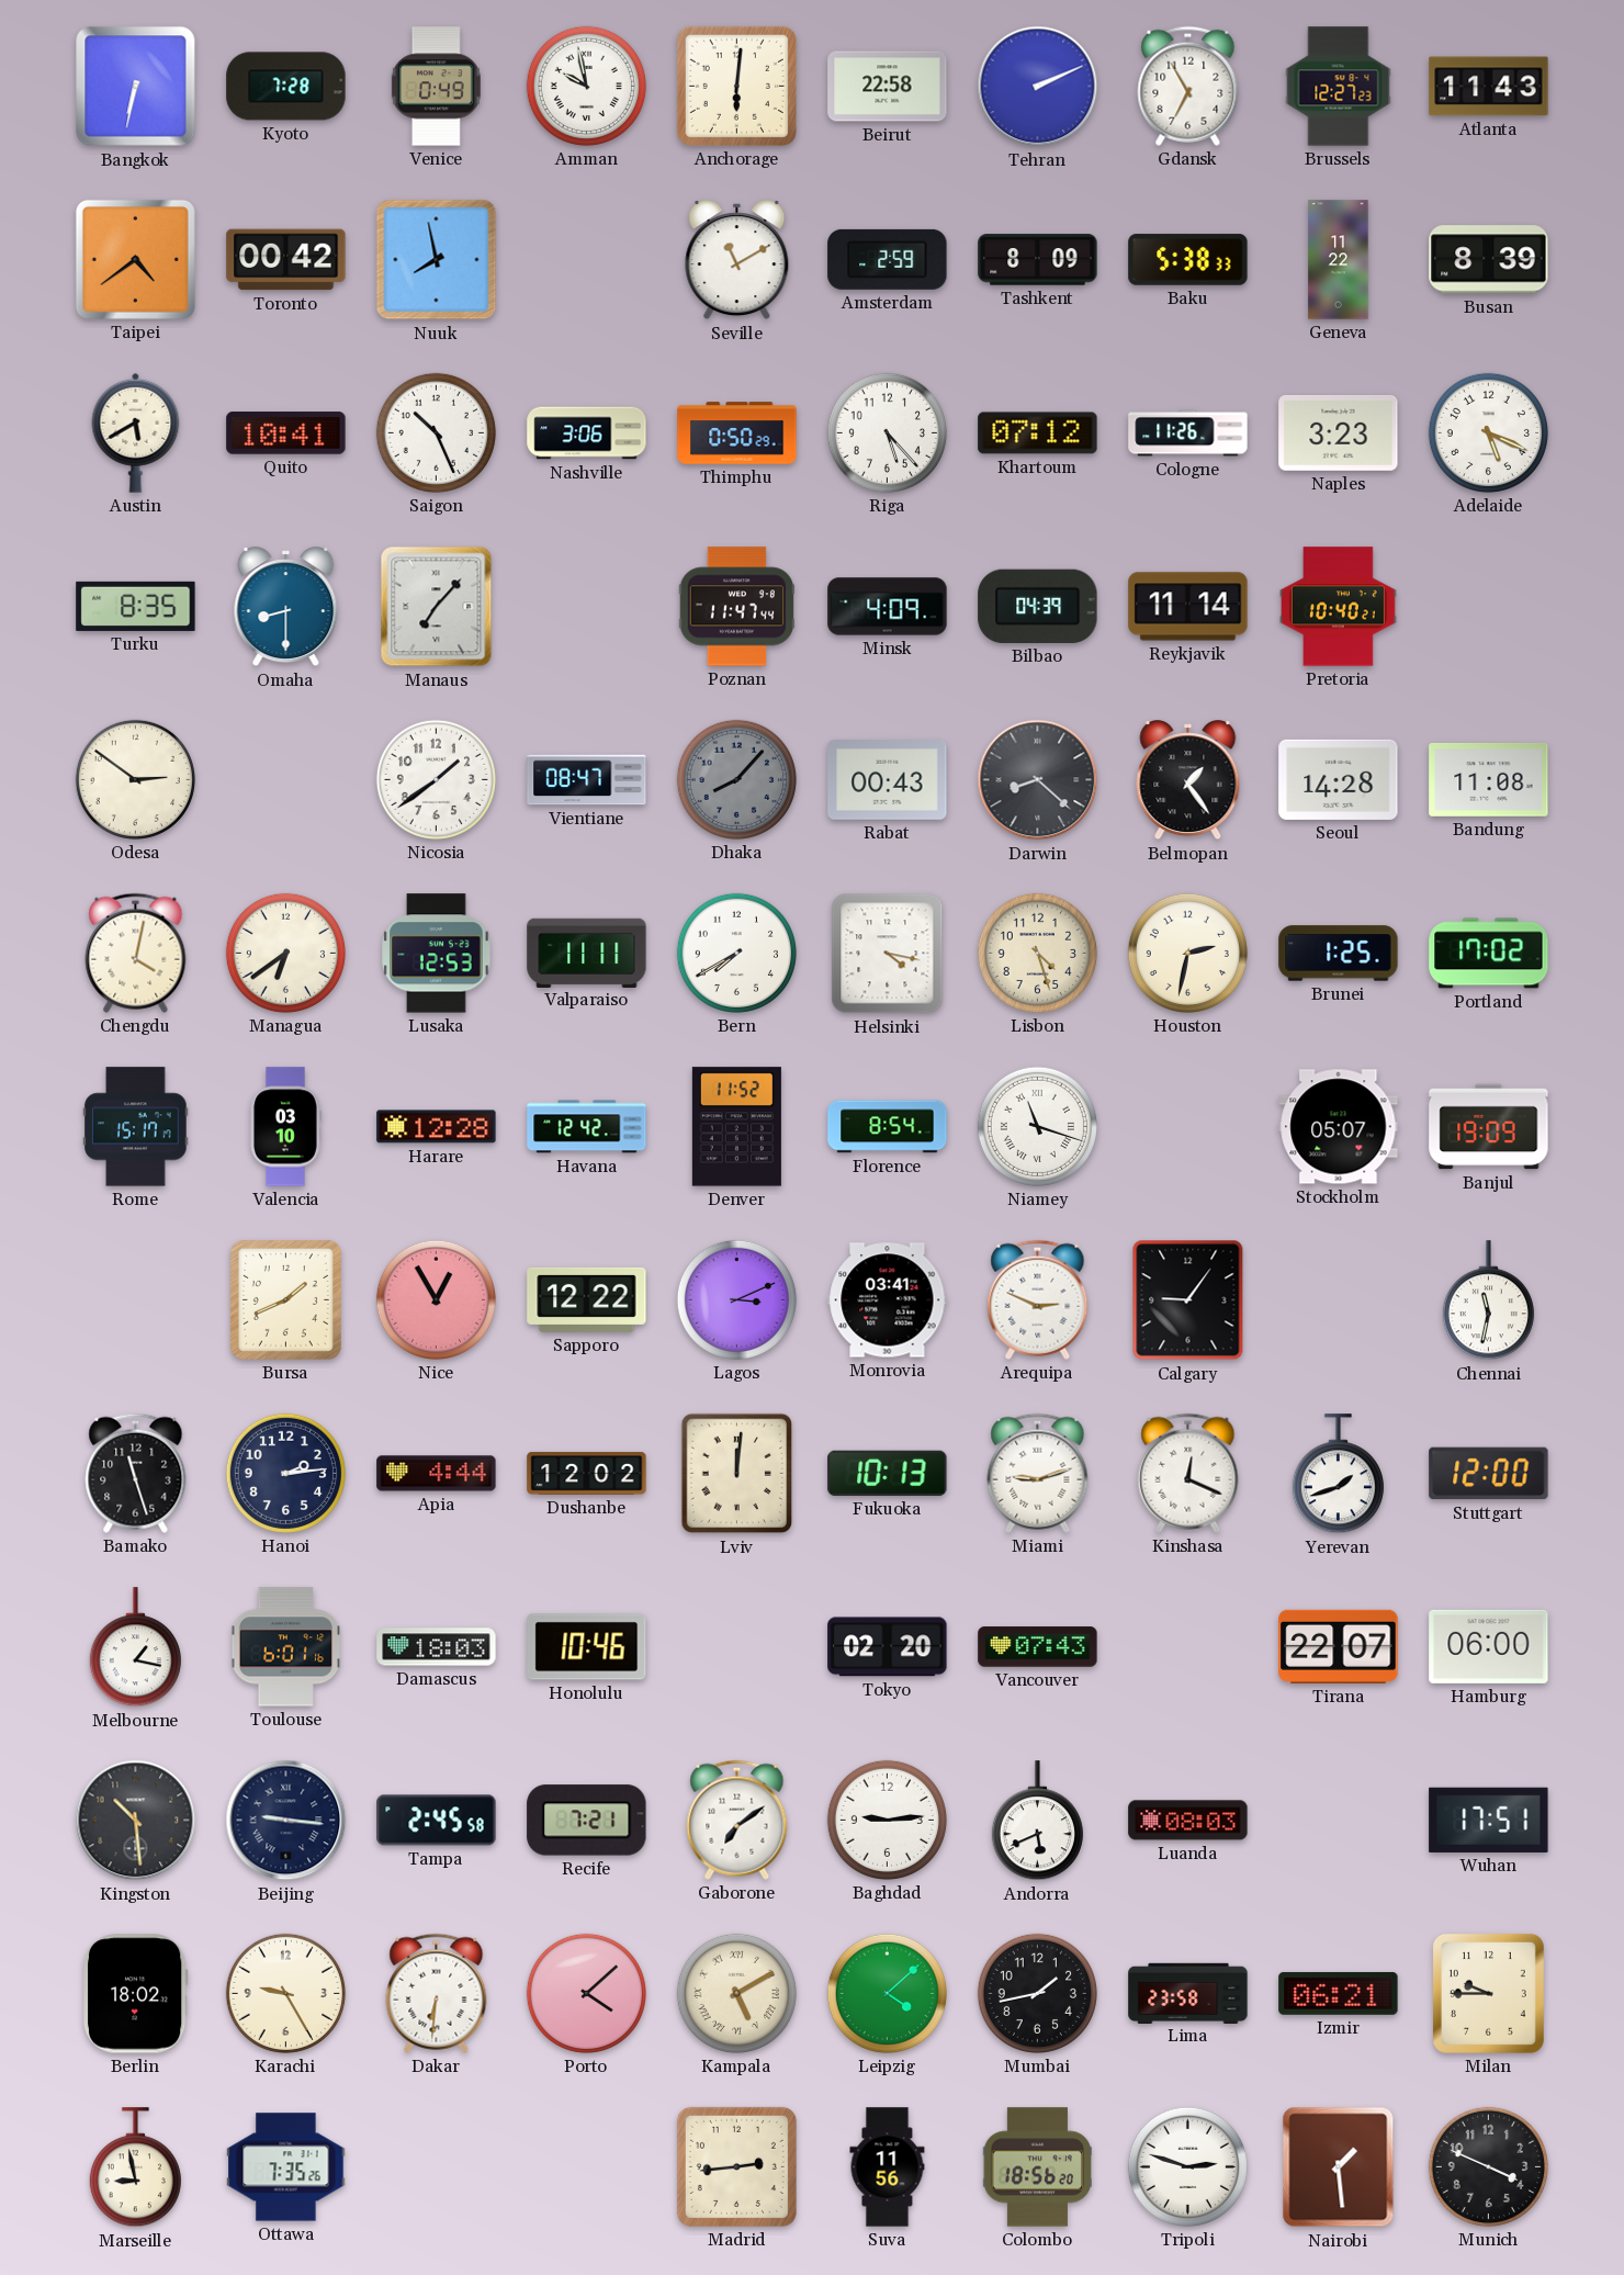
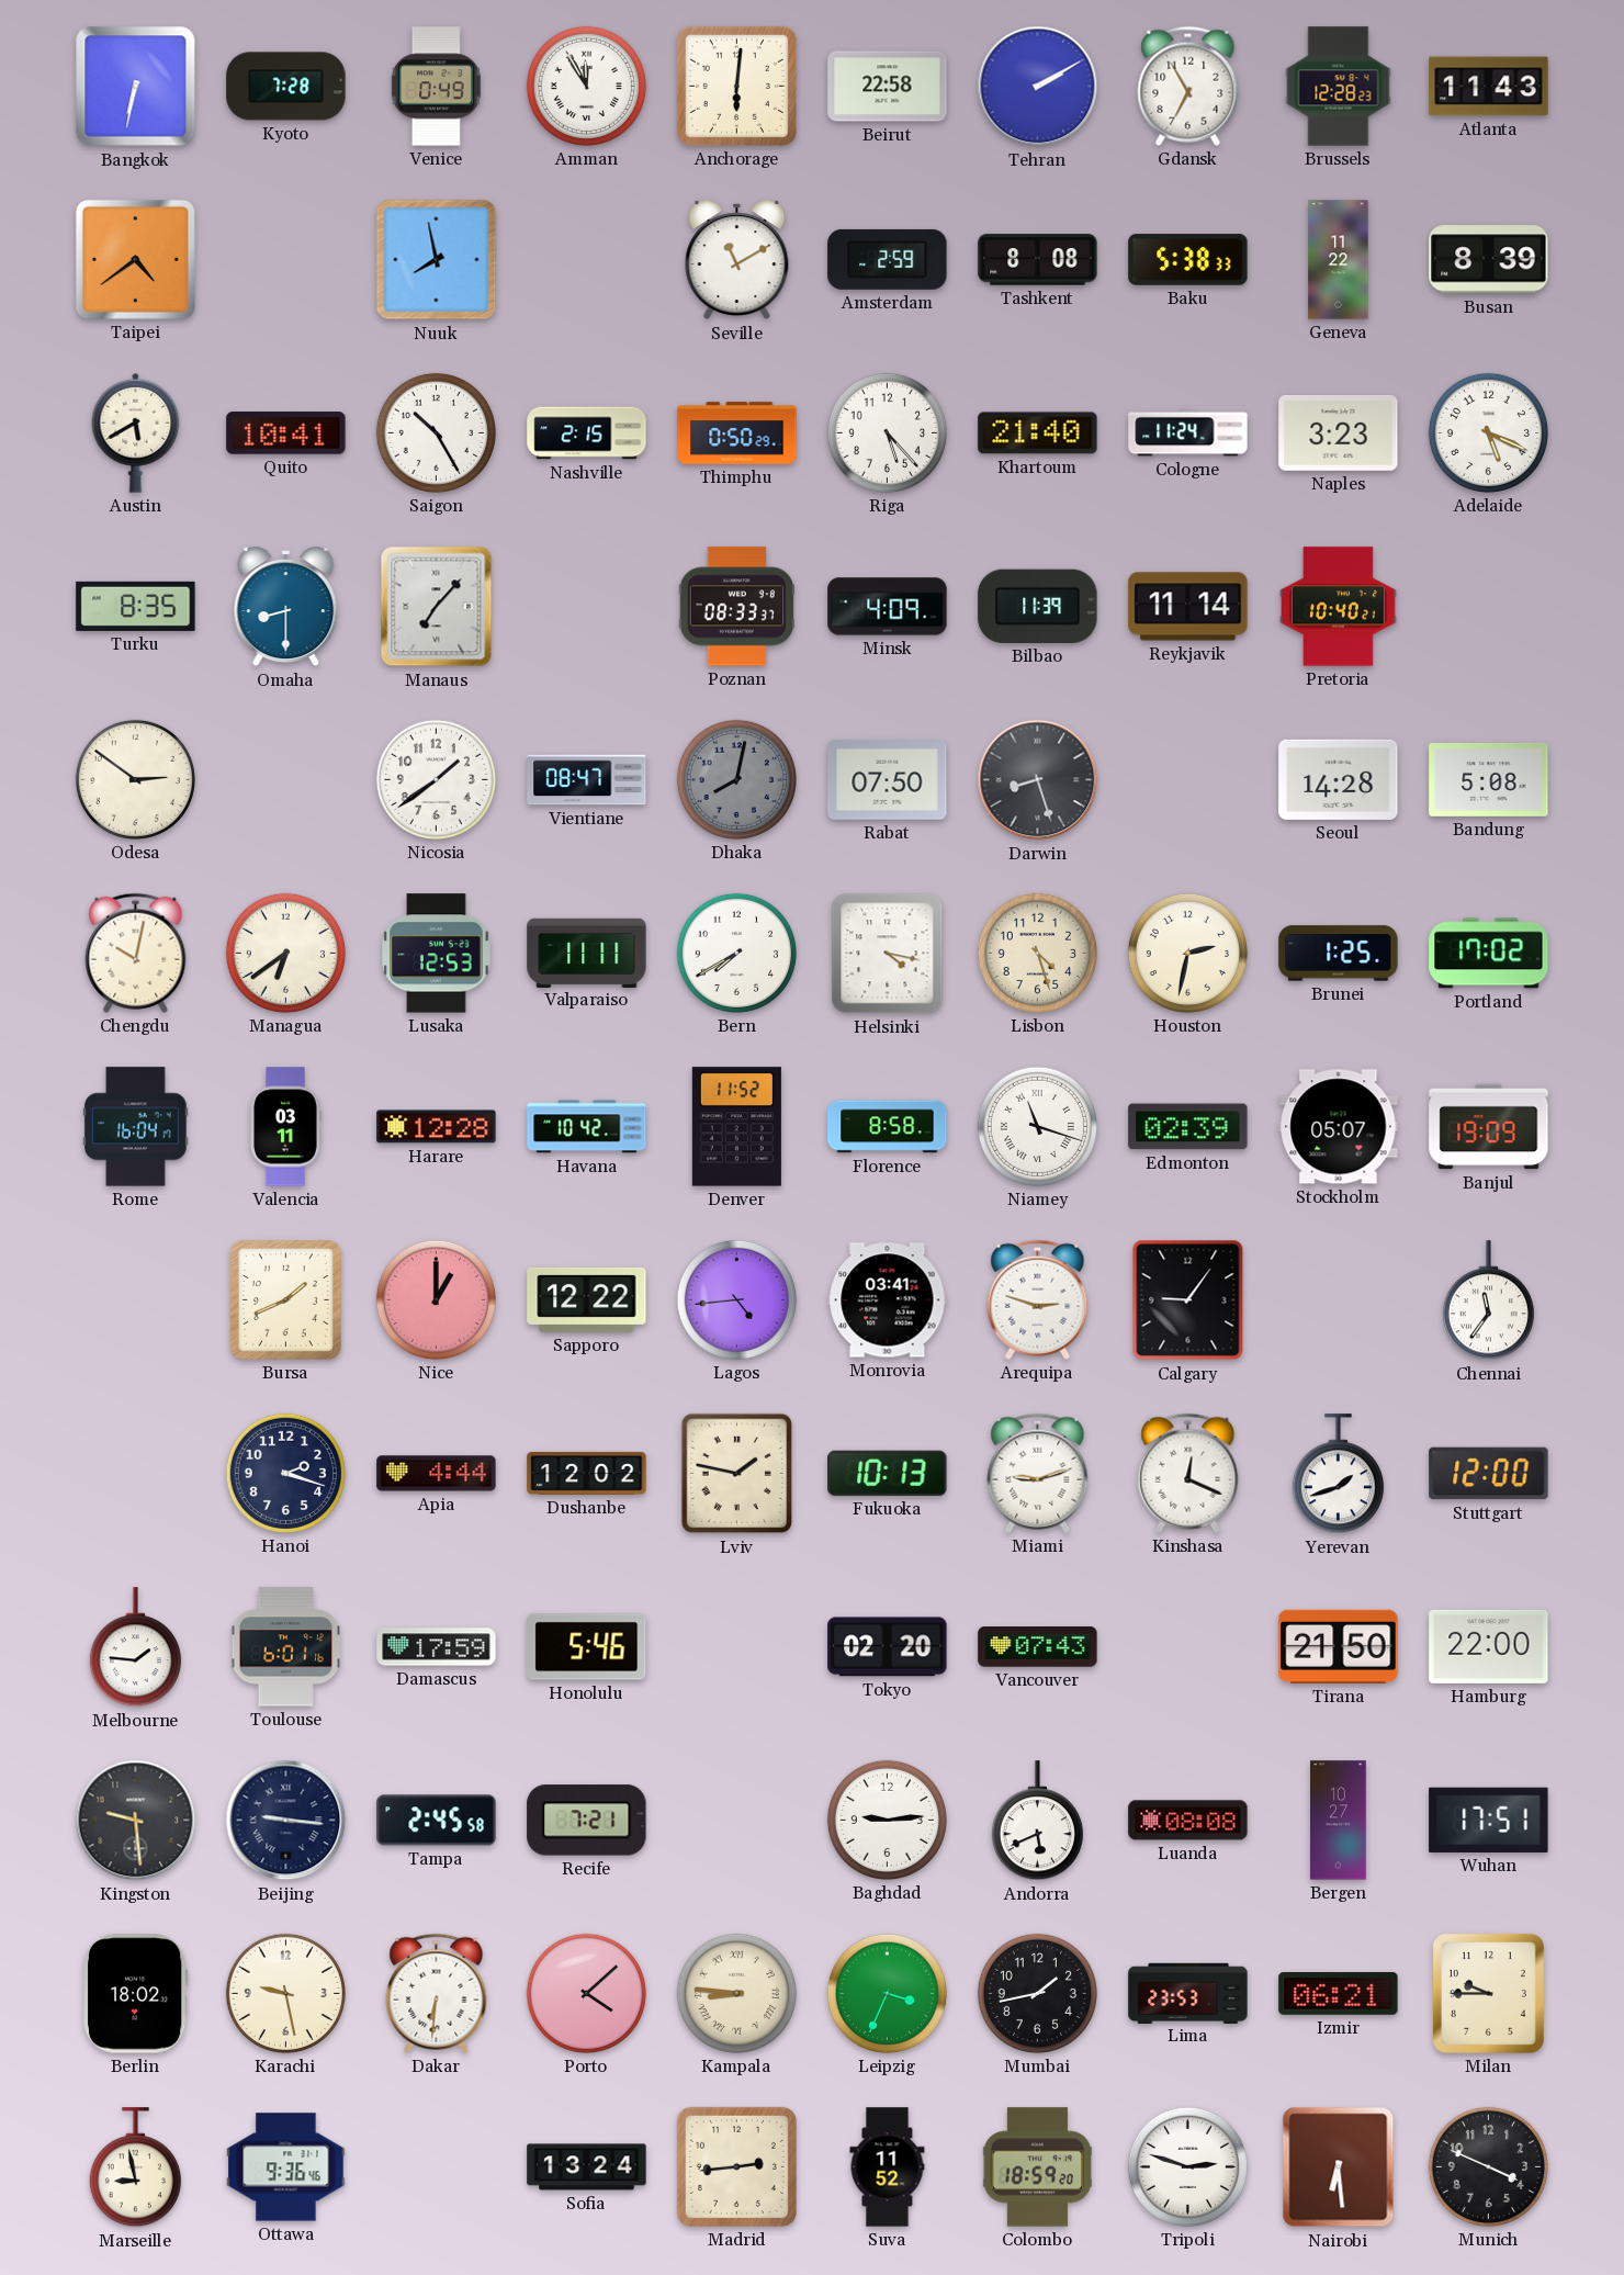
Amman: 9:58 -> 11:55
Tehran: 2:11 -> 2:10
Brussels: 12:27 -> 12:28
Toronto: 00:42 -> none
Tashkent: 8:09 -> 8:08
Saigon: 10:26 -> 10:25
Nashville: 3:06 -> 2:15
Khartoum: 07:12 -> 21:40
Cologne: 11:26 -> 11:24
Poznan: 11:47 -> 08:33
Bilbao: 04:39 -> 11:39
Dhaka: 8:07 -> 8:02
Rabat: 00:43 -> 07:50
Darwin: 8:22 -> 8:27
Belmopan: 1:24 -> none
Bandung: 11:08 -> 5:08
Chengdu: 4:02 -> 10:02
Rome: 15:17 -> 16:04
Valencia: 03:10 -> 03:11
Havana: 12:42 -> 10:42
Florence: 8:54 -> 8:58
Edmonton: none -> 02:39
Nice: 12:55 -> 1:00
Lagos: 3:11 -> 4:44
Arequipa: 2:49 -> 2:48
Chennai: 11:32 -> 11:36
Bamako: 11:27 -> none
Hanoi: 2:14 -> 2:18
Lviv: 12:01 -> 1:47
Melbourne: 1:17 -> 1:46
Damascus: 18:03 -> 17:59
Honolulu: 10:46 -> 5:46
Tirana: 22:07 -> 21:50
Hamburg: 06:00 -> 22:00
Kingston: 10:29 -> 9:29
Gaborone: 7:09 -> none
Luanda: 08:03 -> 08:08
Bergen: none -> 10:27
Karachi: 9:25 -> 9:28
Kampala: 5:10 -> 8:46
Leipzig: 4:08 -> 3:34
Lima: 23:58 -> 23:53
Ottawa: 7:35 -> 9:36
Sofia: none -> 13:24
Suva: 11:56 -> 11:52
Colombo: 18:56 -> 18:59
Nairobi: 1:29 -> 6:29
